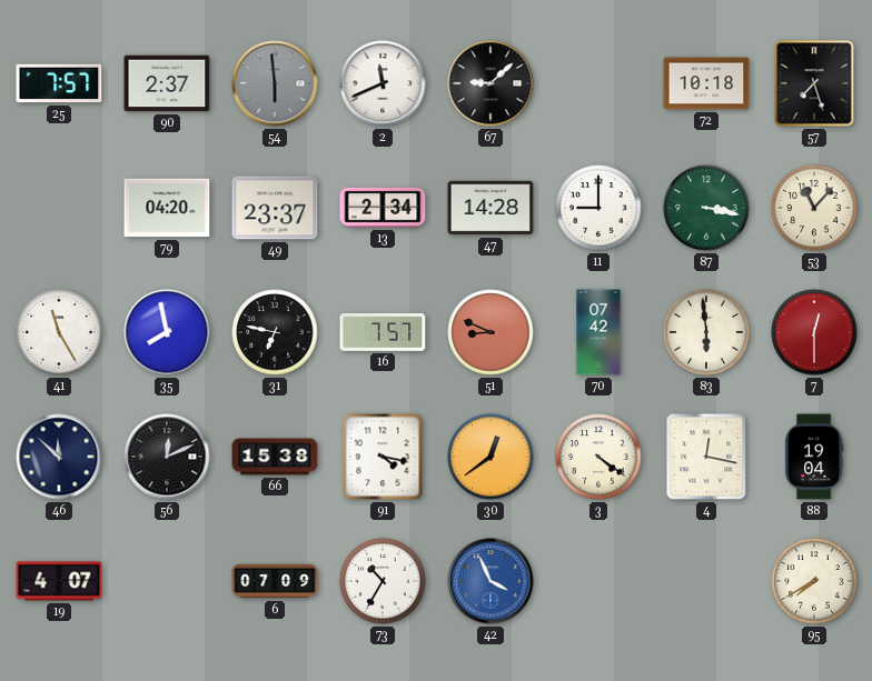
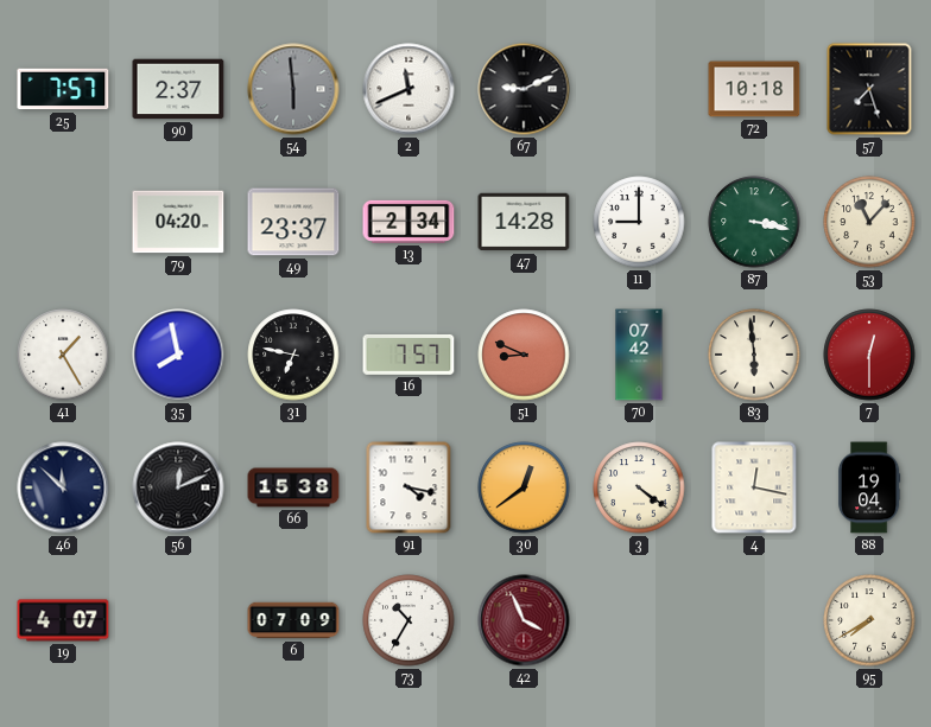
67: 9:08 -> 9:11
41: 11:25 -> 1:25
42 dial: blue -> burgundy
